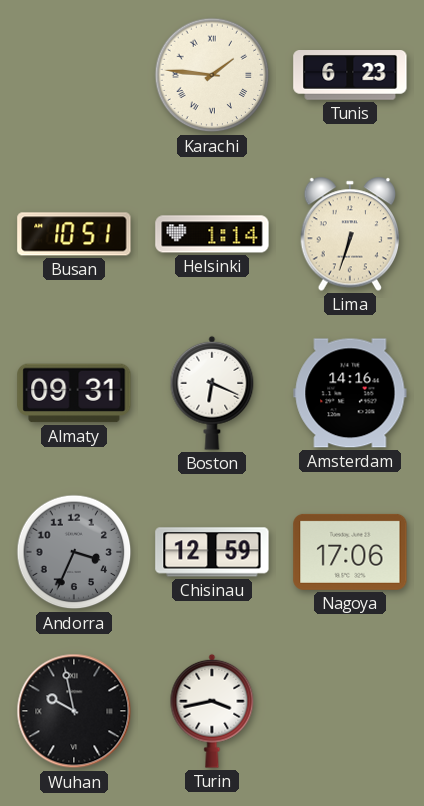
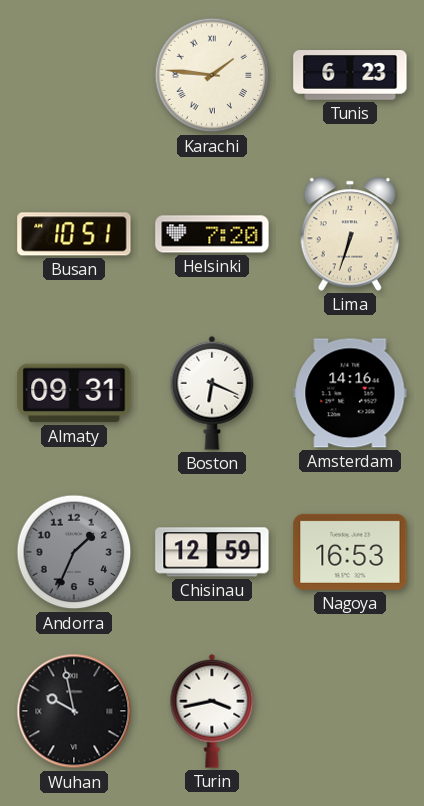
Helsinki: 1:14 -> 7:20
Andorra: 3:34 -> 1:34
Nagoya: 17:06 -> 16:53
